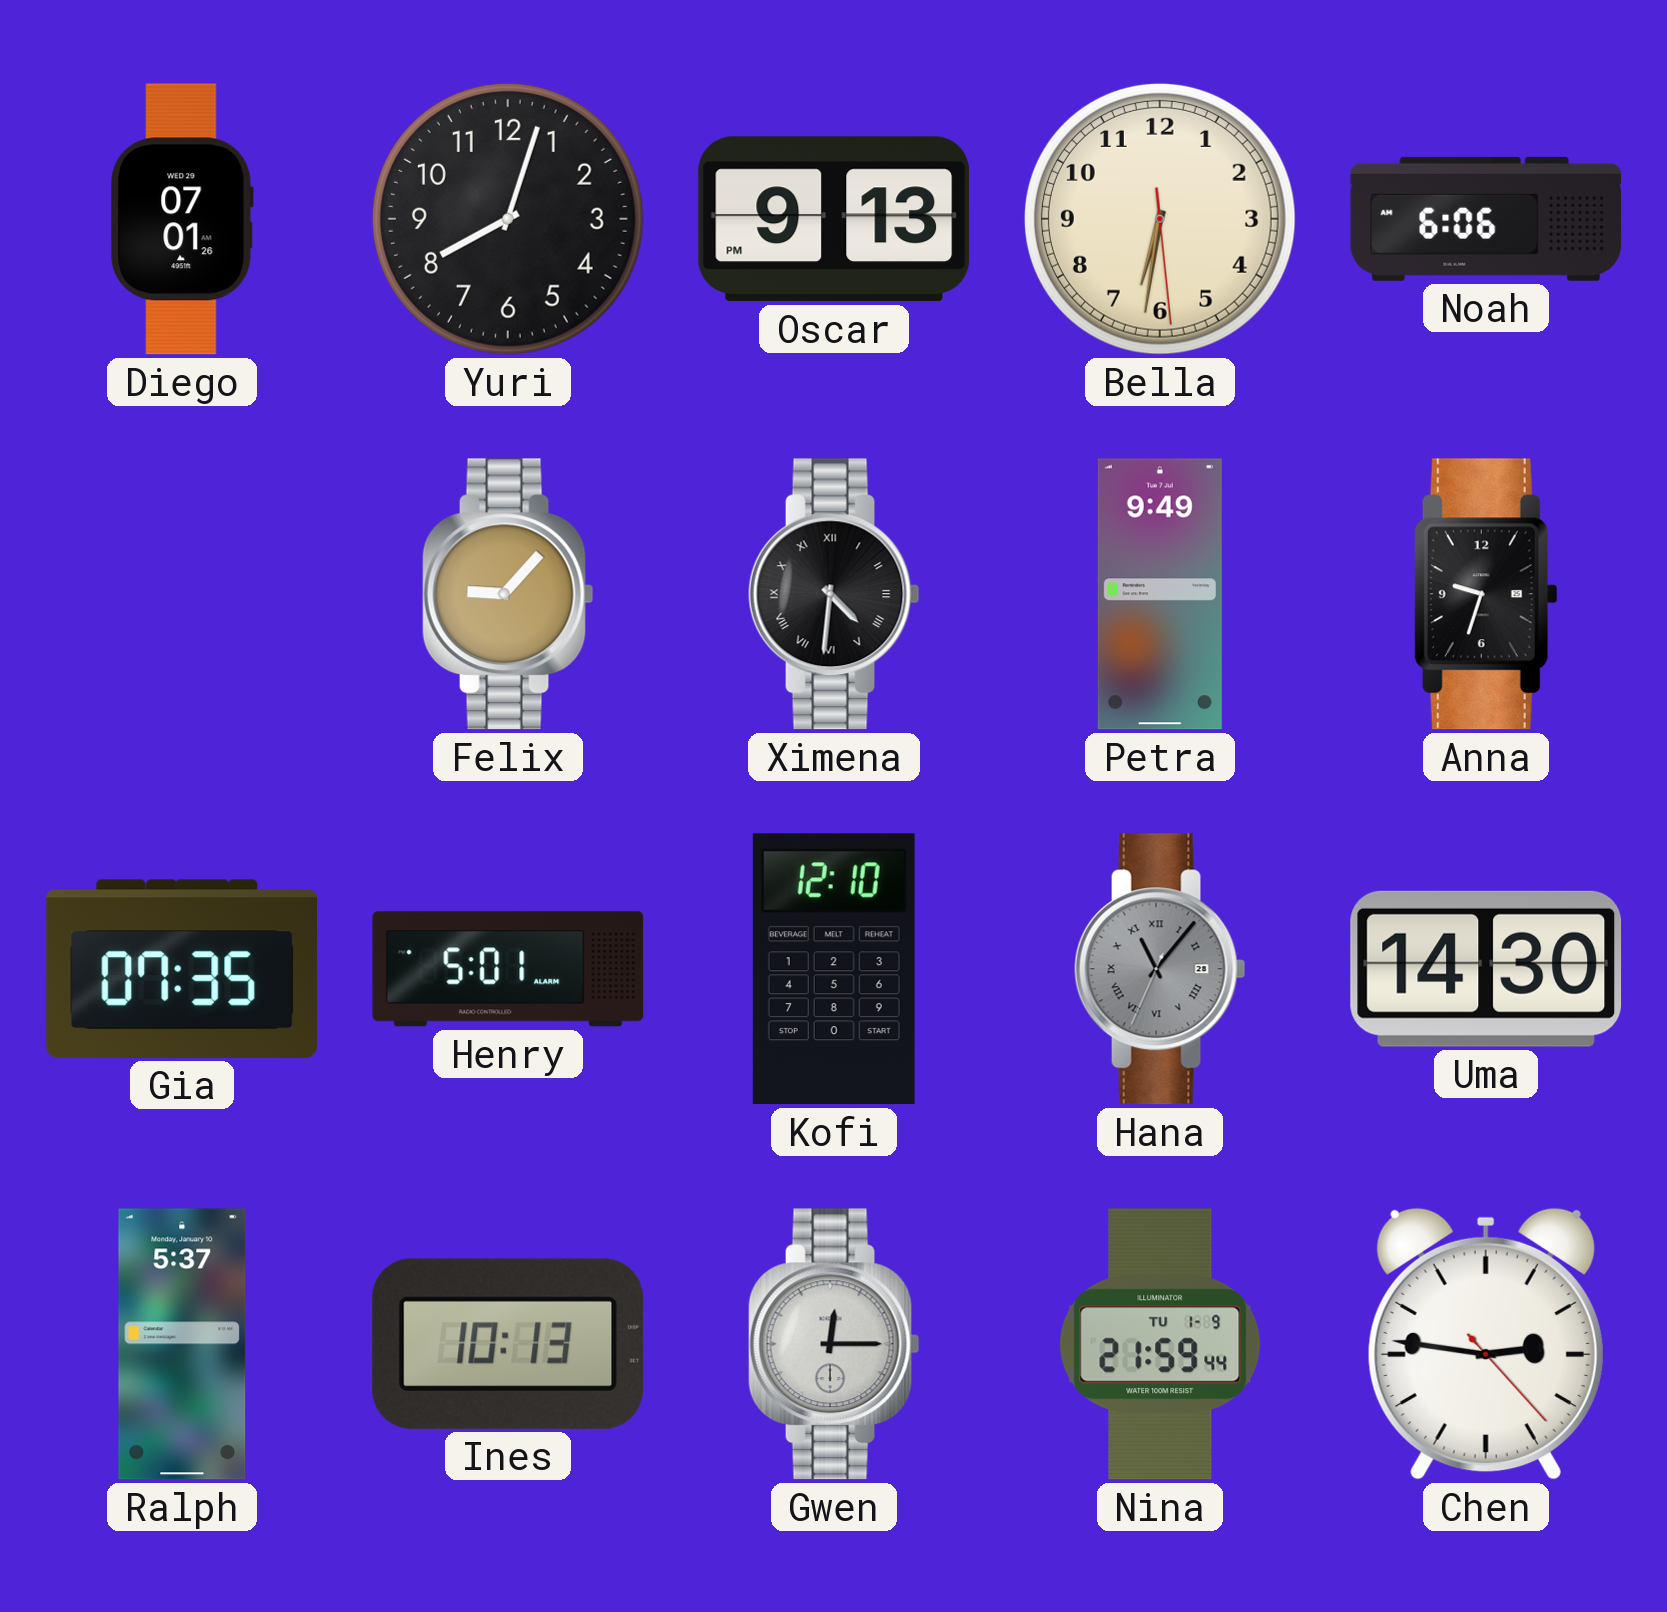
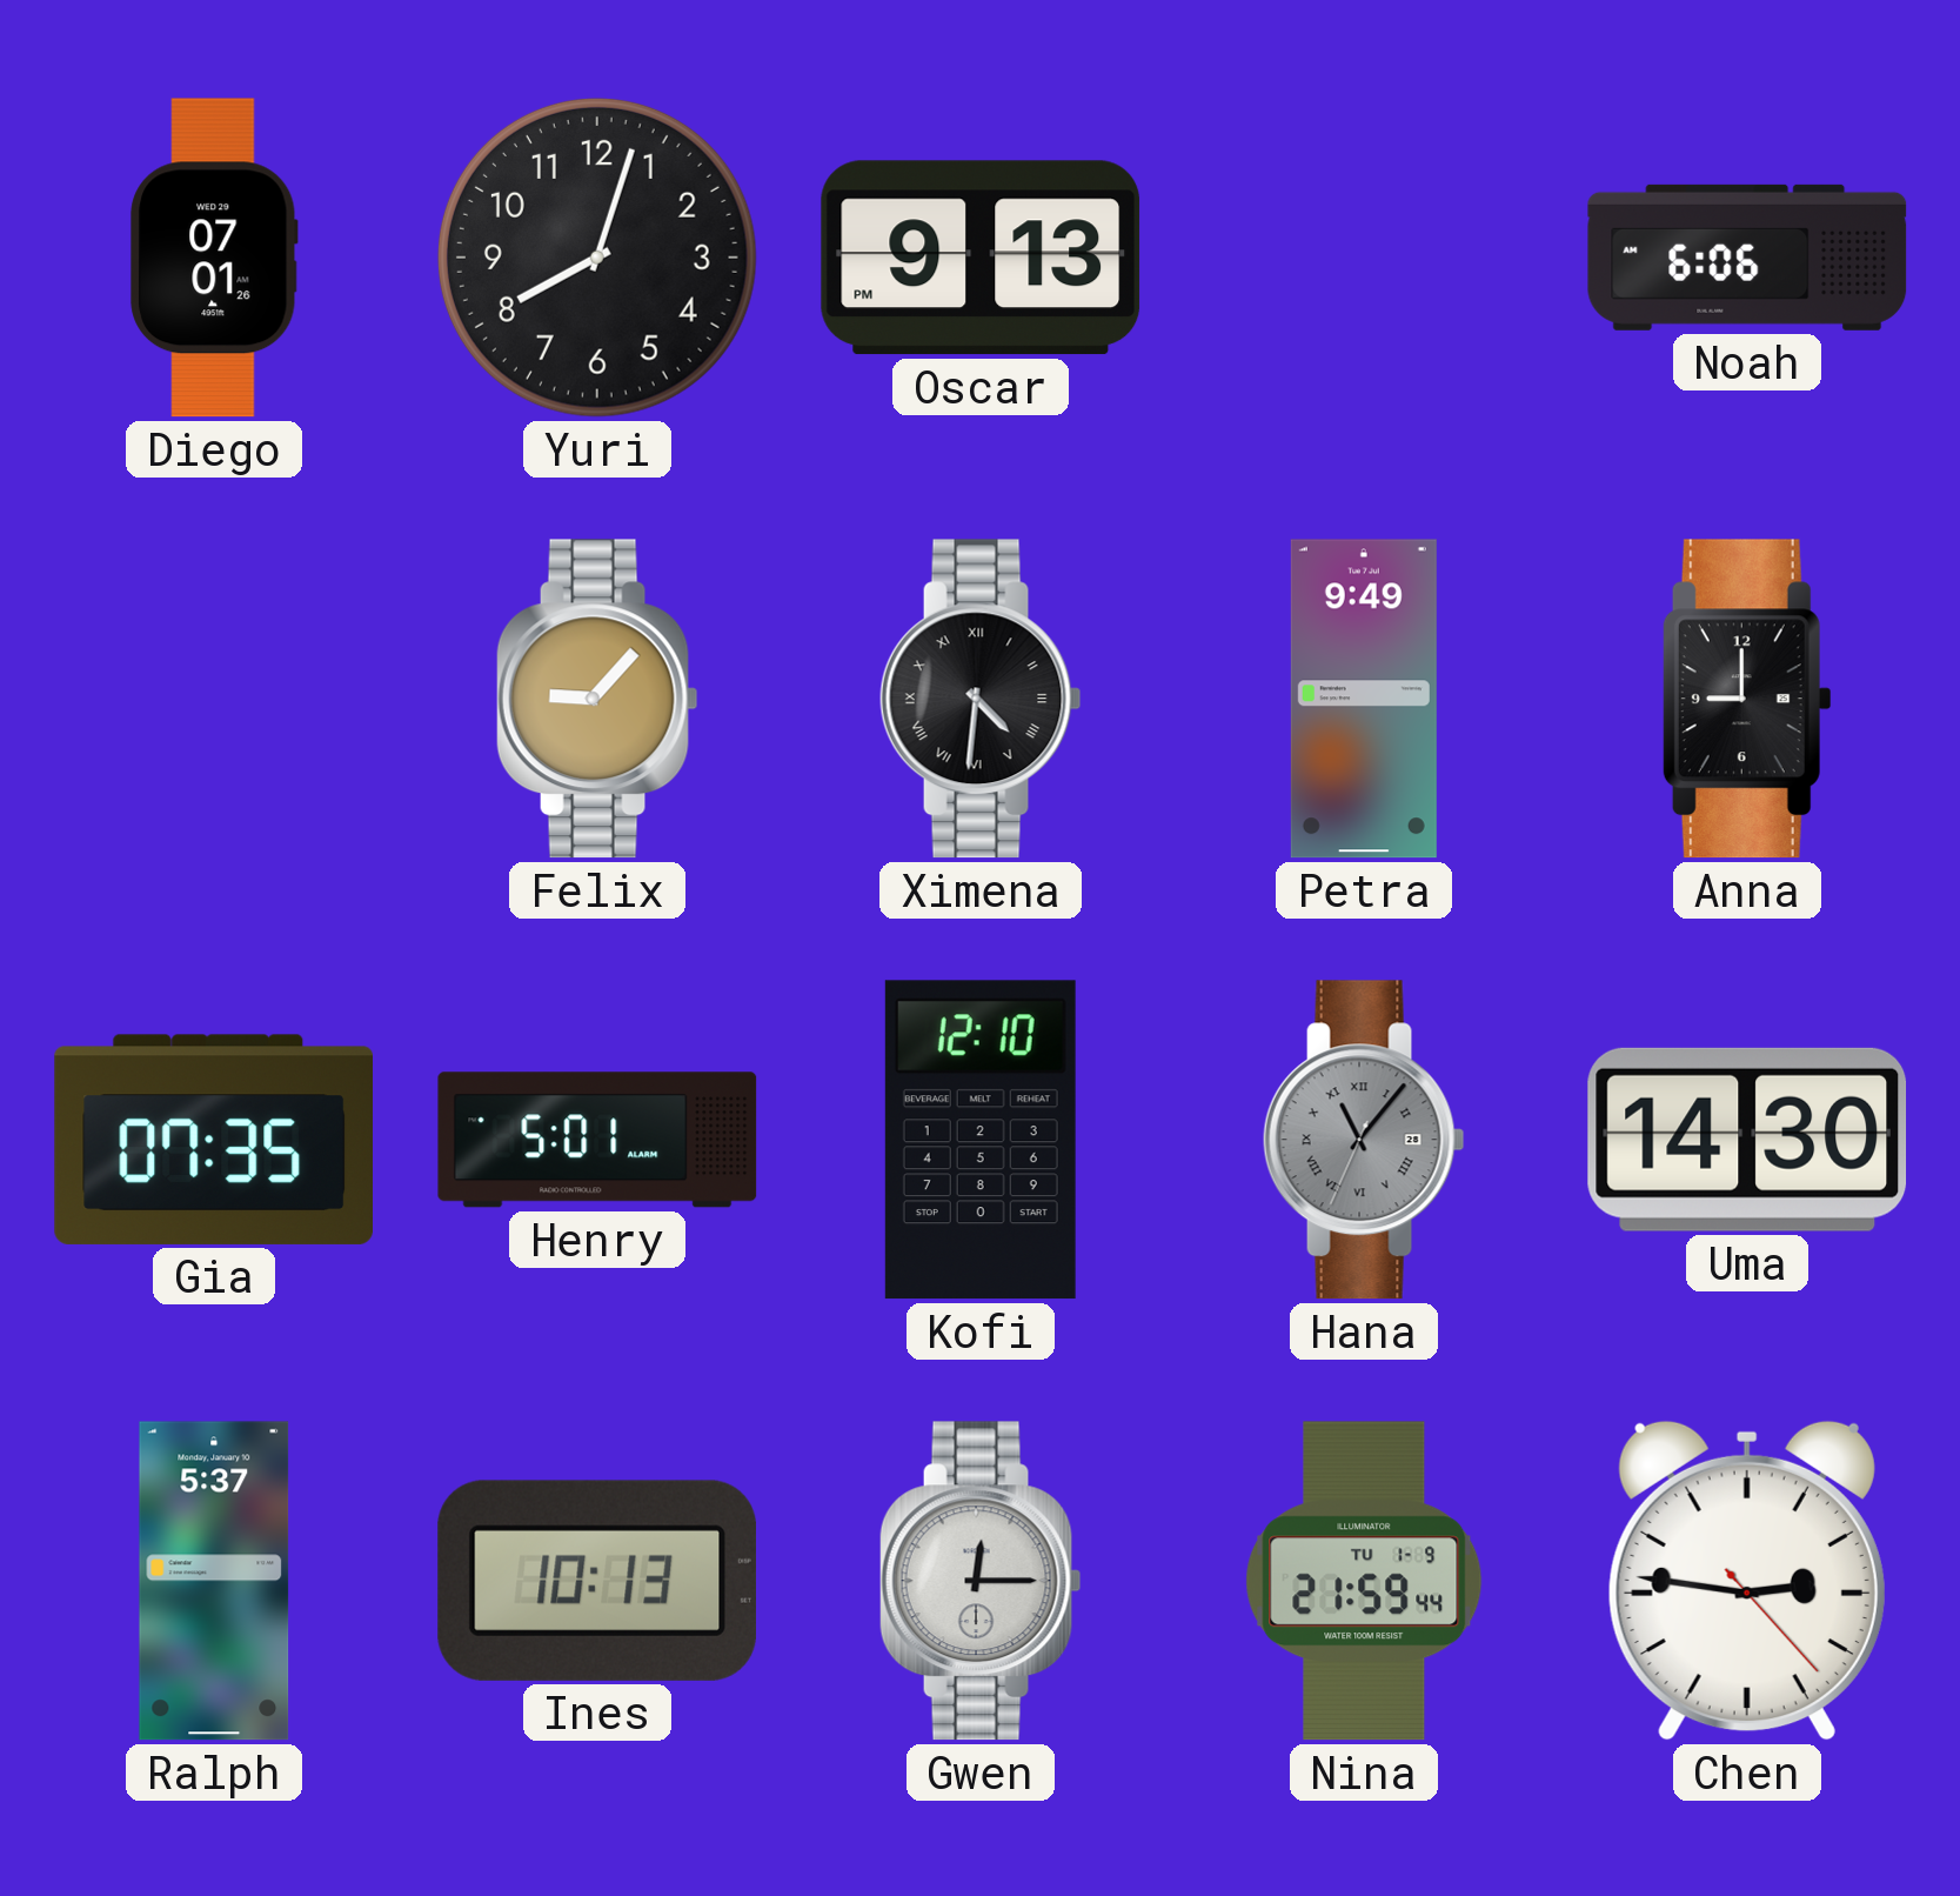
Bella: 6:31 -> none
Anna: 9:33 -> 9:00
